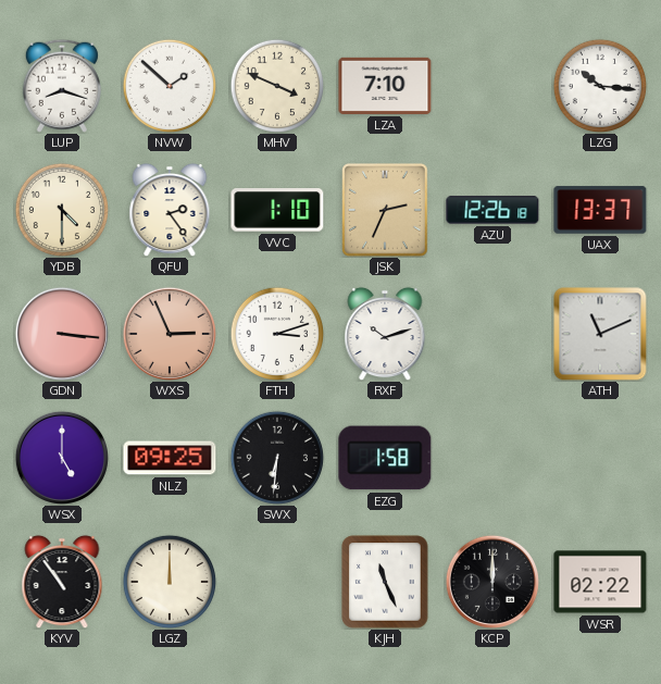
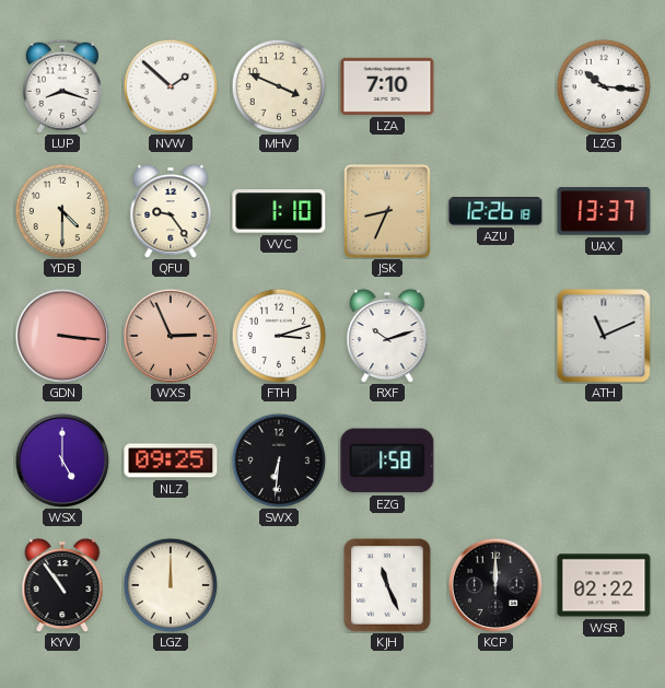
QFU: 2:24 -> 9:24
JSK: 2:34 -> 8:34
